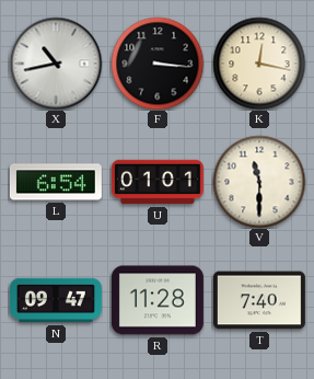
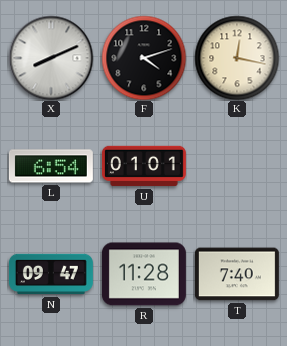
X: 10:43 -> 8:11
F: 3:16 -> 4:12
V: 11:30 -> none
